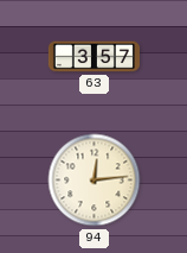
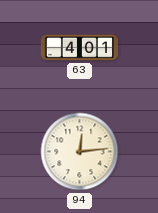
63: 3:57 -> 4:01
